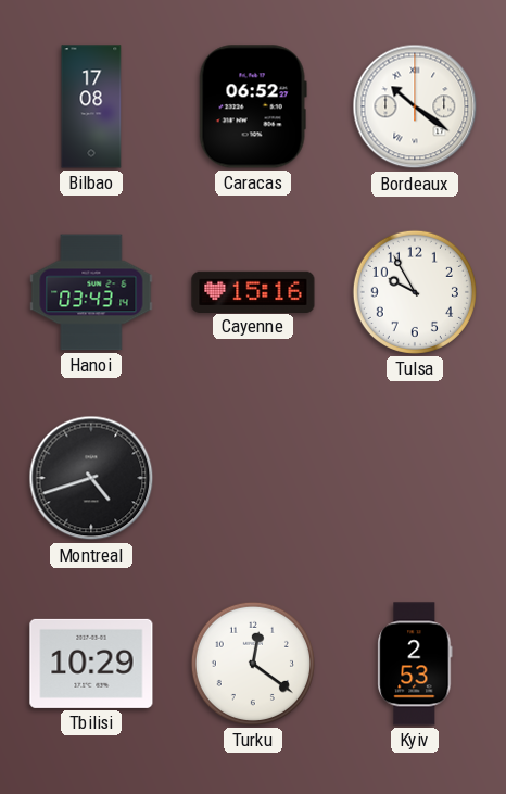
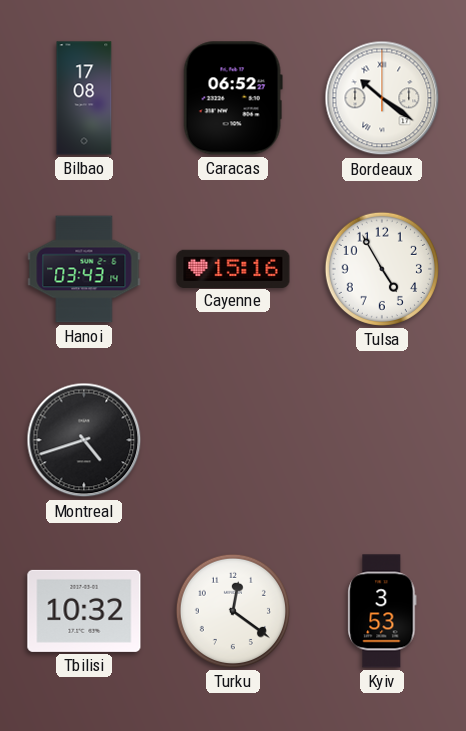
Tulsa: 9:55 -> 4:55
Tbilisi: 10:29 -> 10:32
Kyiv: 2:53 -> 3:53
